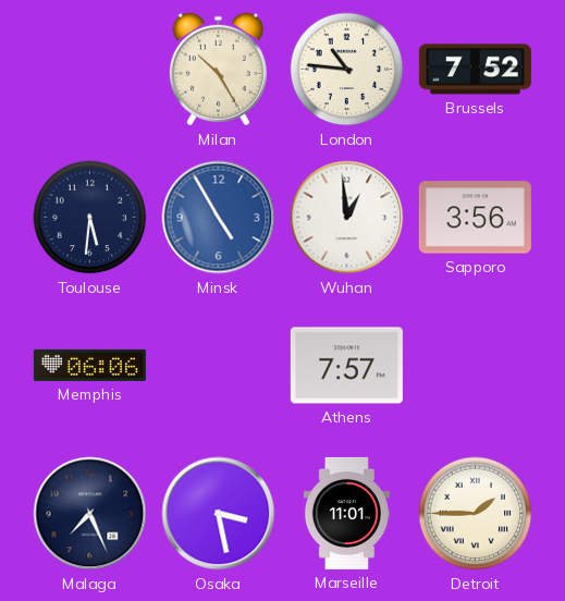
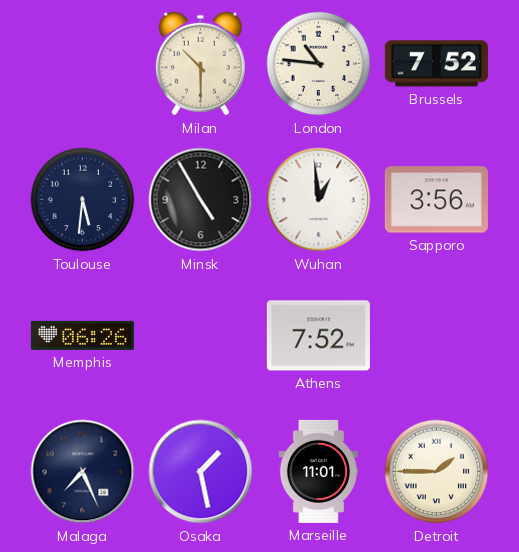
Milan: 10:25 -> 10:30
Minsk dial: blue -> black
Memphis: 06:06 -> 06:26
Athens: 7:57 -> 7:52
Osaka: 3:28 -> 1:28
